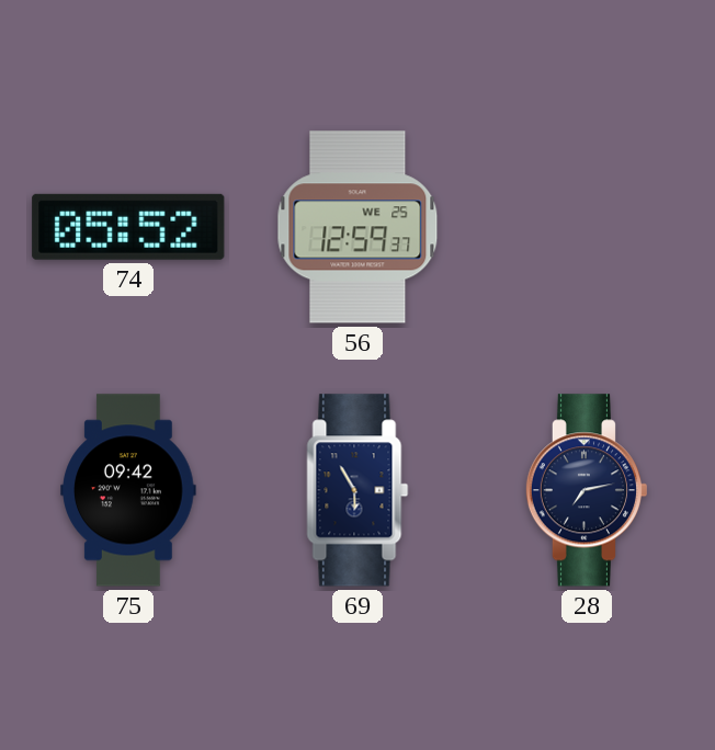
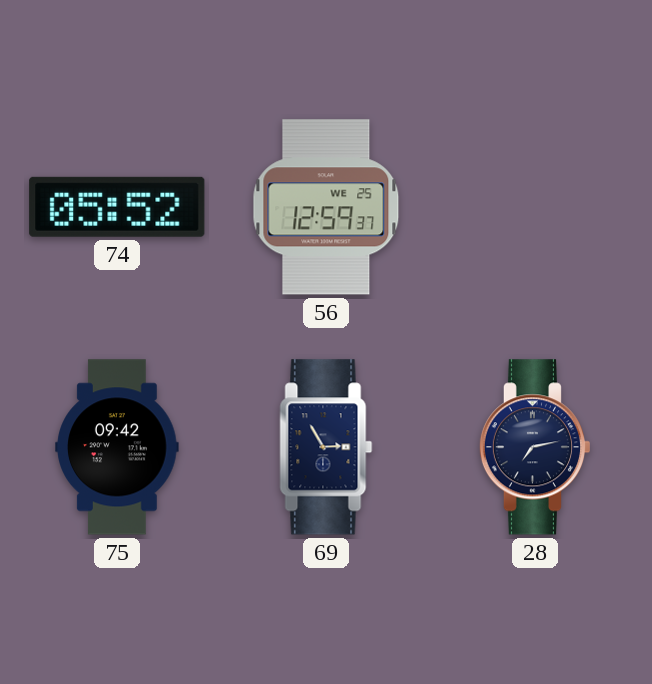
69: 5:55 -> 2:55
